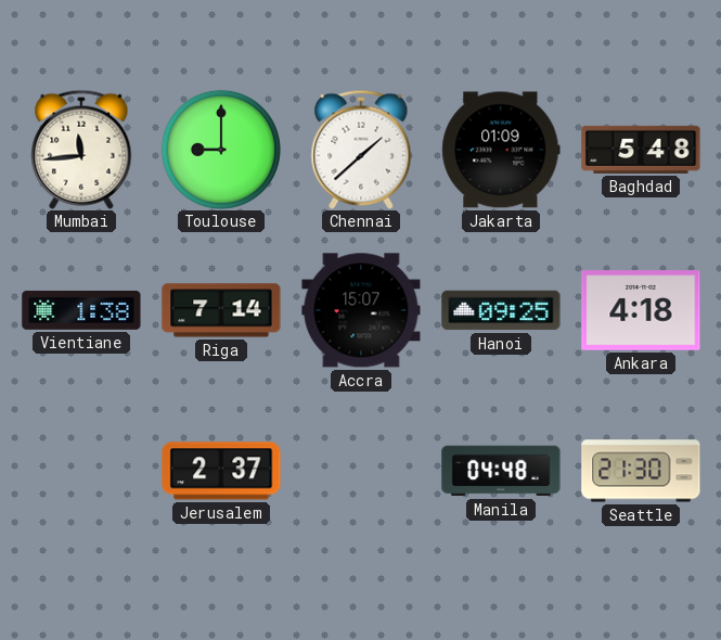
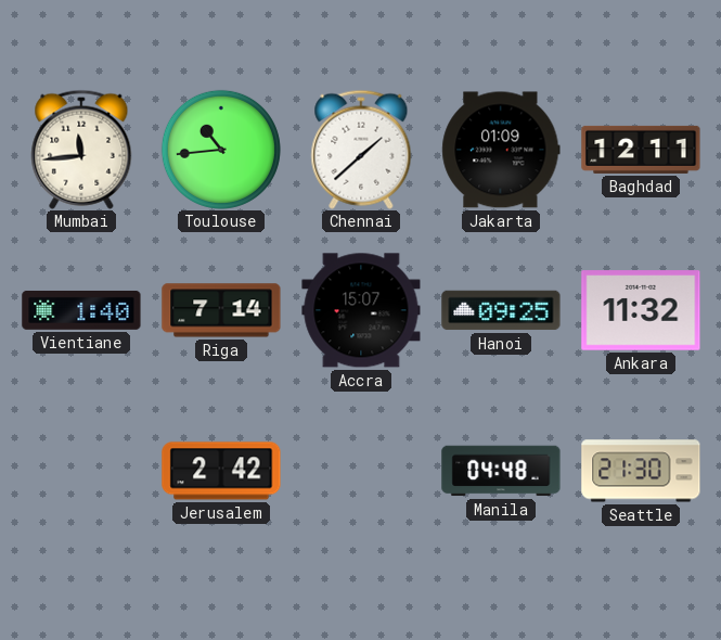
Toulouse: 9:00 -> 10:44
Baghdad: 5:48 -> 12:11
Vientiane: 1:38 -> 1:40
Ankara: 4:18 -> 11:32
Jerusalem: 2:37 -> 2:42
